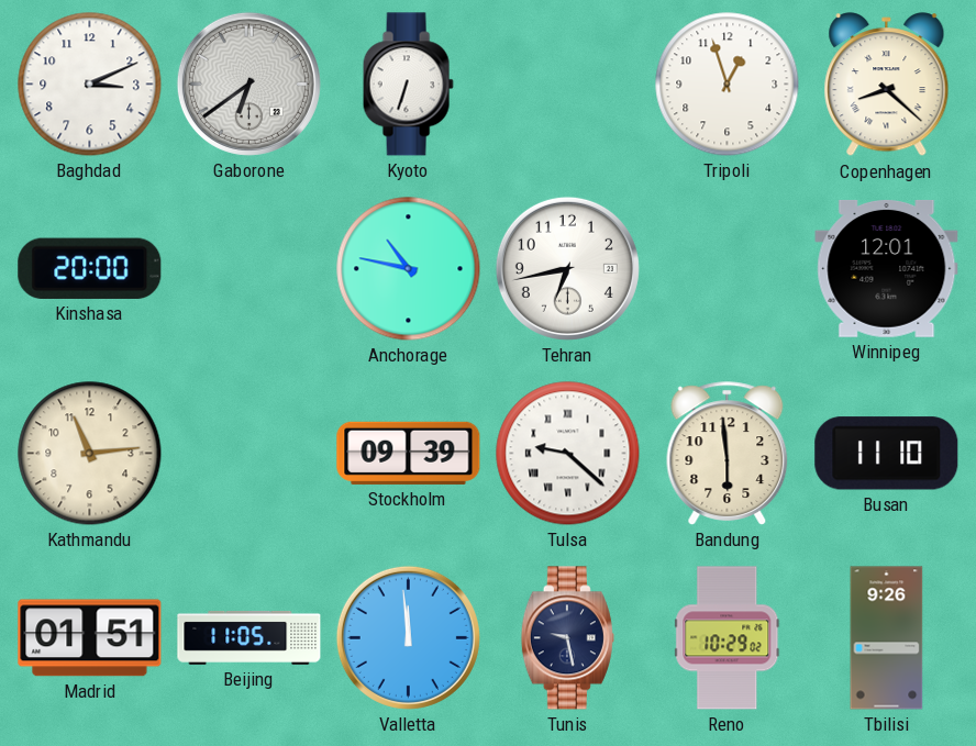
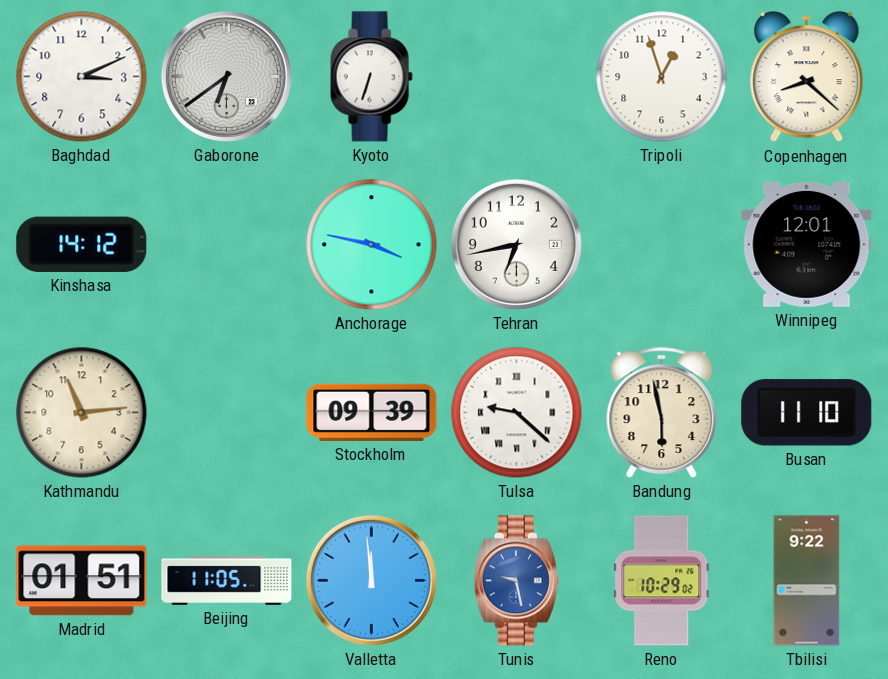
Kinshasa: 20:00 -> 14:12
Anchorage: 10:47 -> 3:47
Bandung: 5:59 -> 5:58
Tunis dial: navy -> blue
Tbilisi: 9:26 -> 9:22
